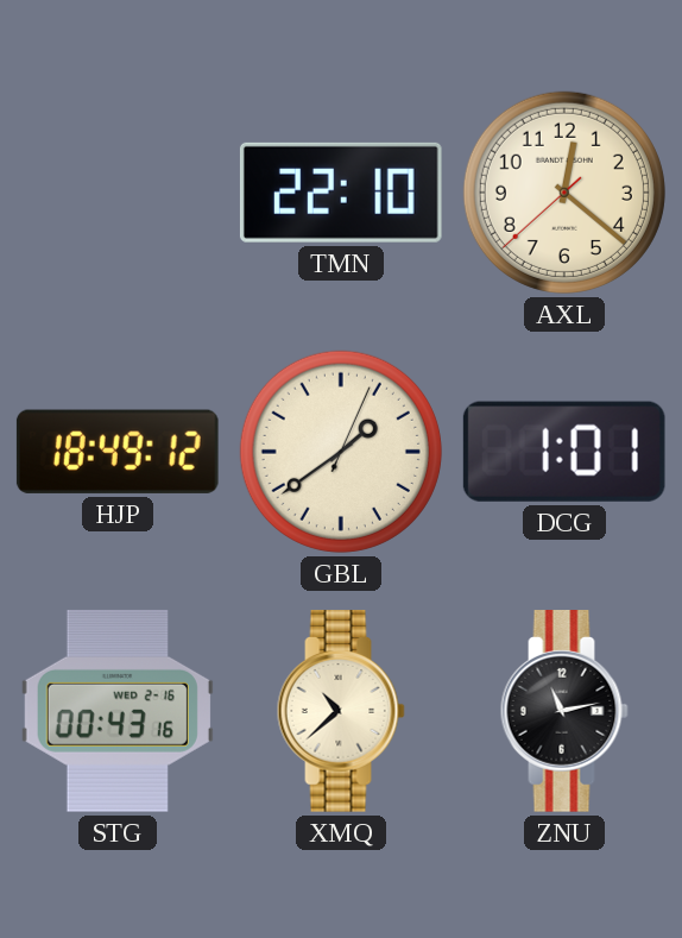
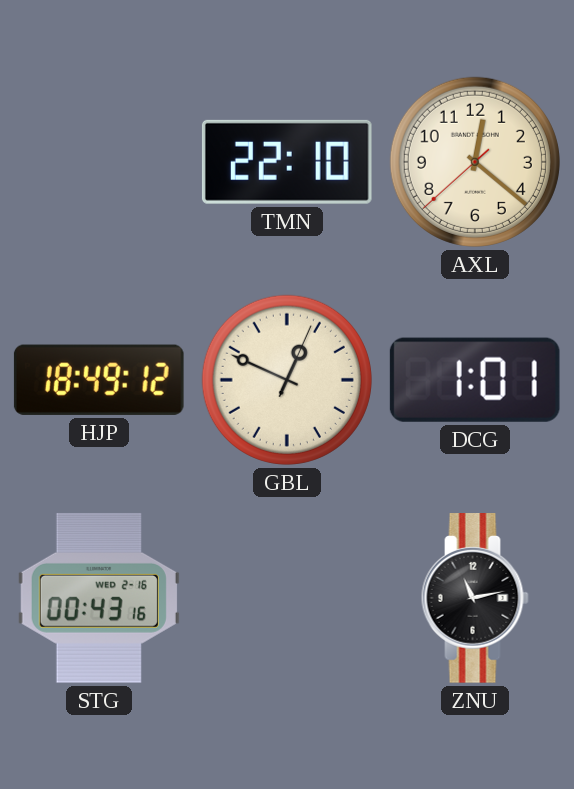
GBL: 1:39 -> 12:49
XMQ: 10:38 -> none
